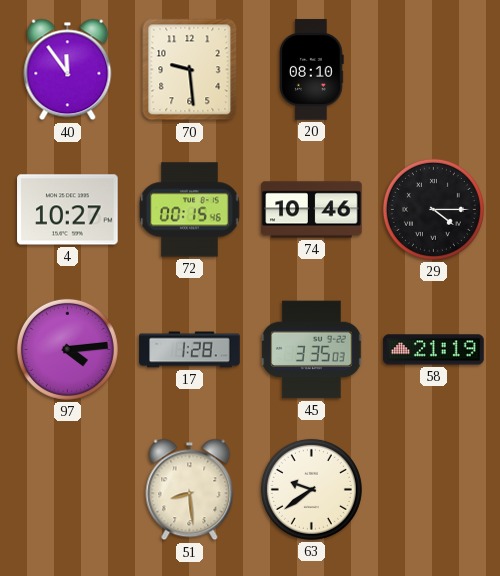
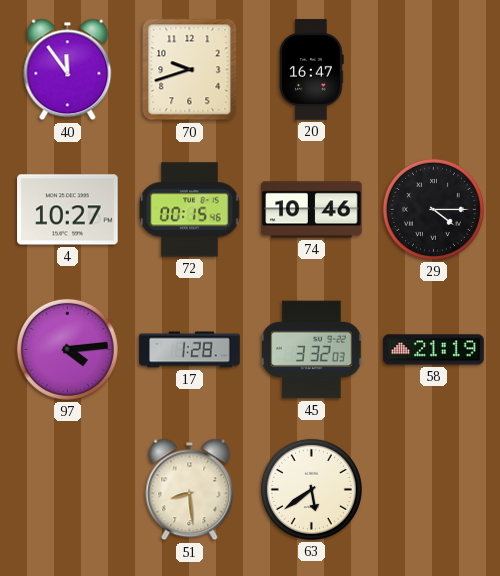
70: 9:29 -> 9:42
20: 08:10 -> 16:47
45: 3:35 -> 3:32
63: 9:39 -> 5:39
